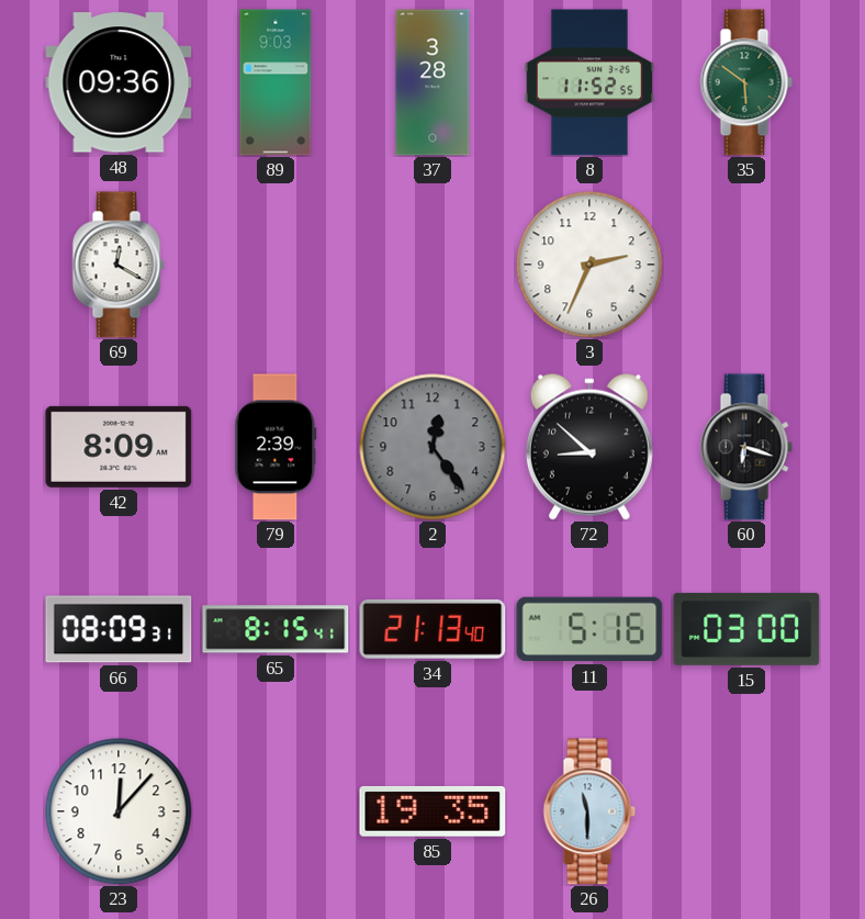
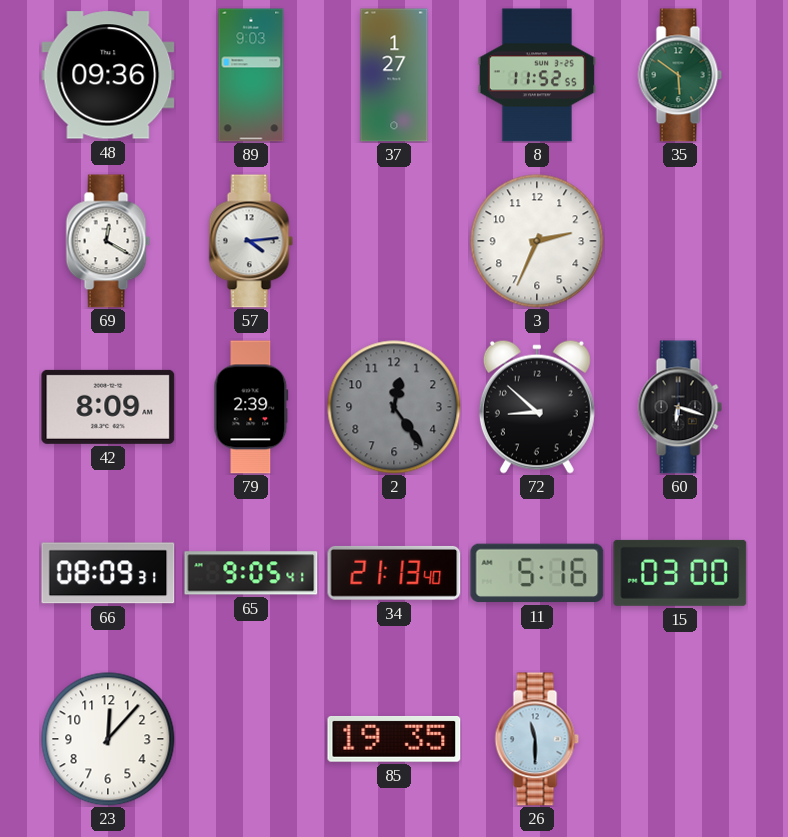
37: 3:28 -> 1:27
57: none -> 4:14
65: 8:15 -> 9:05
